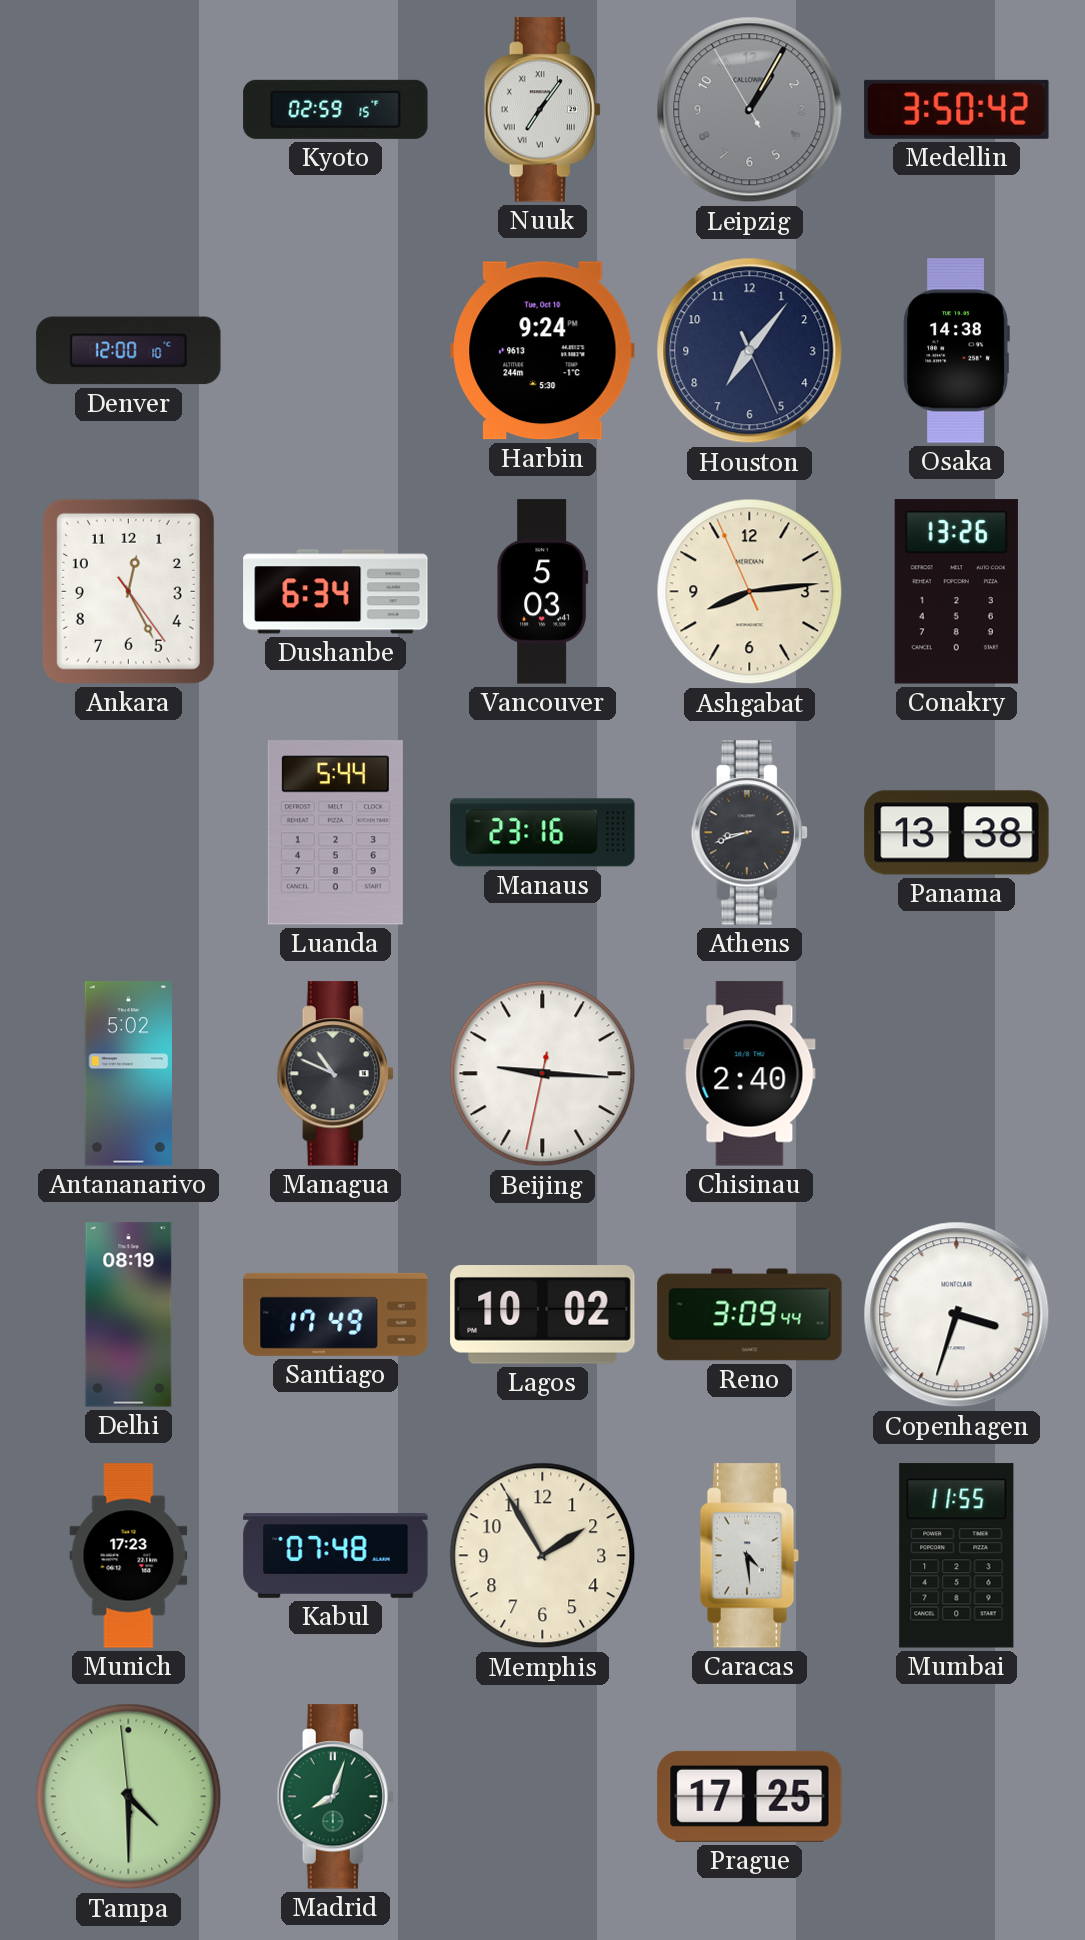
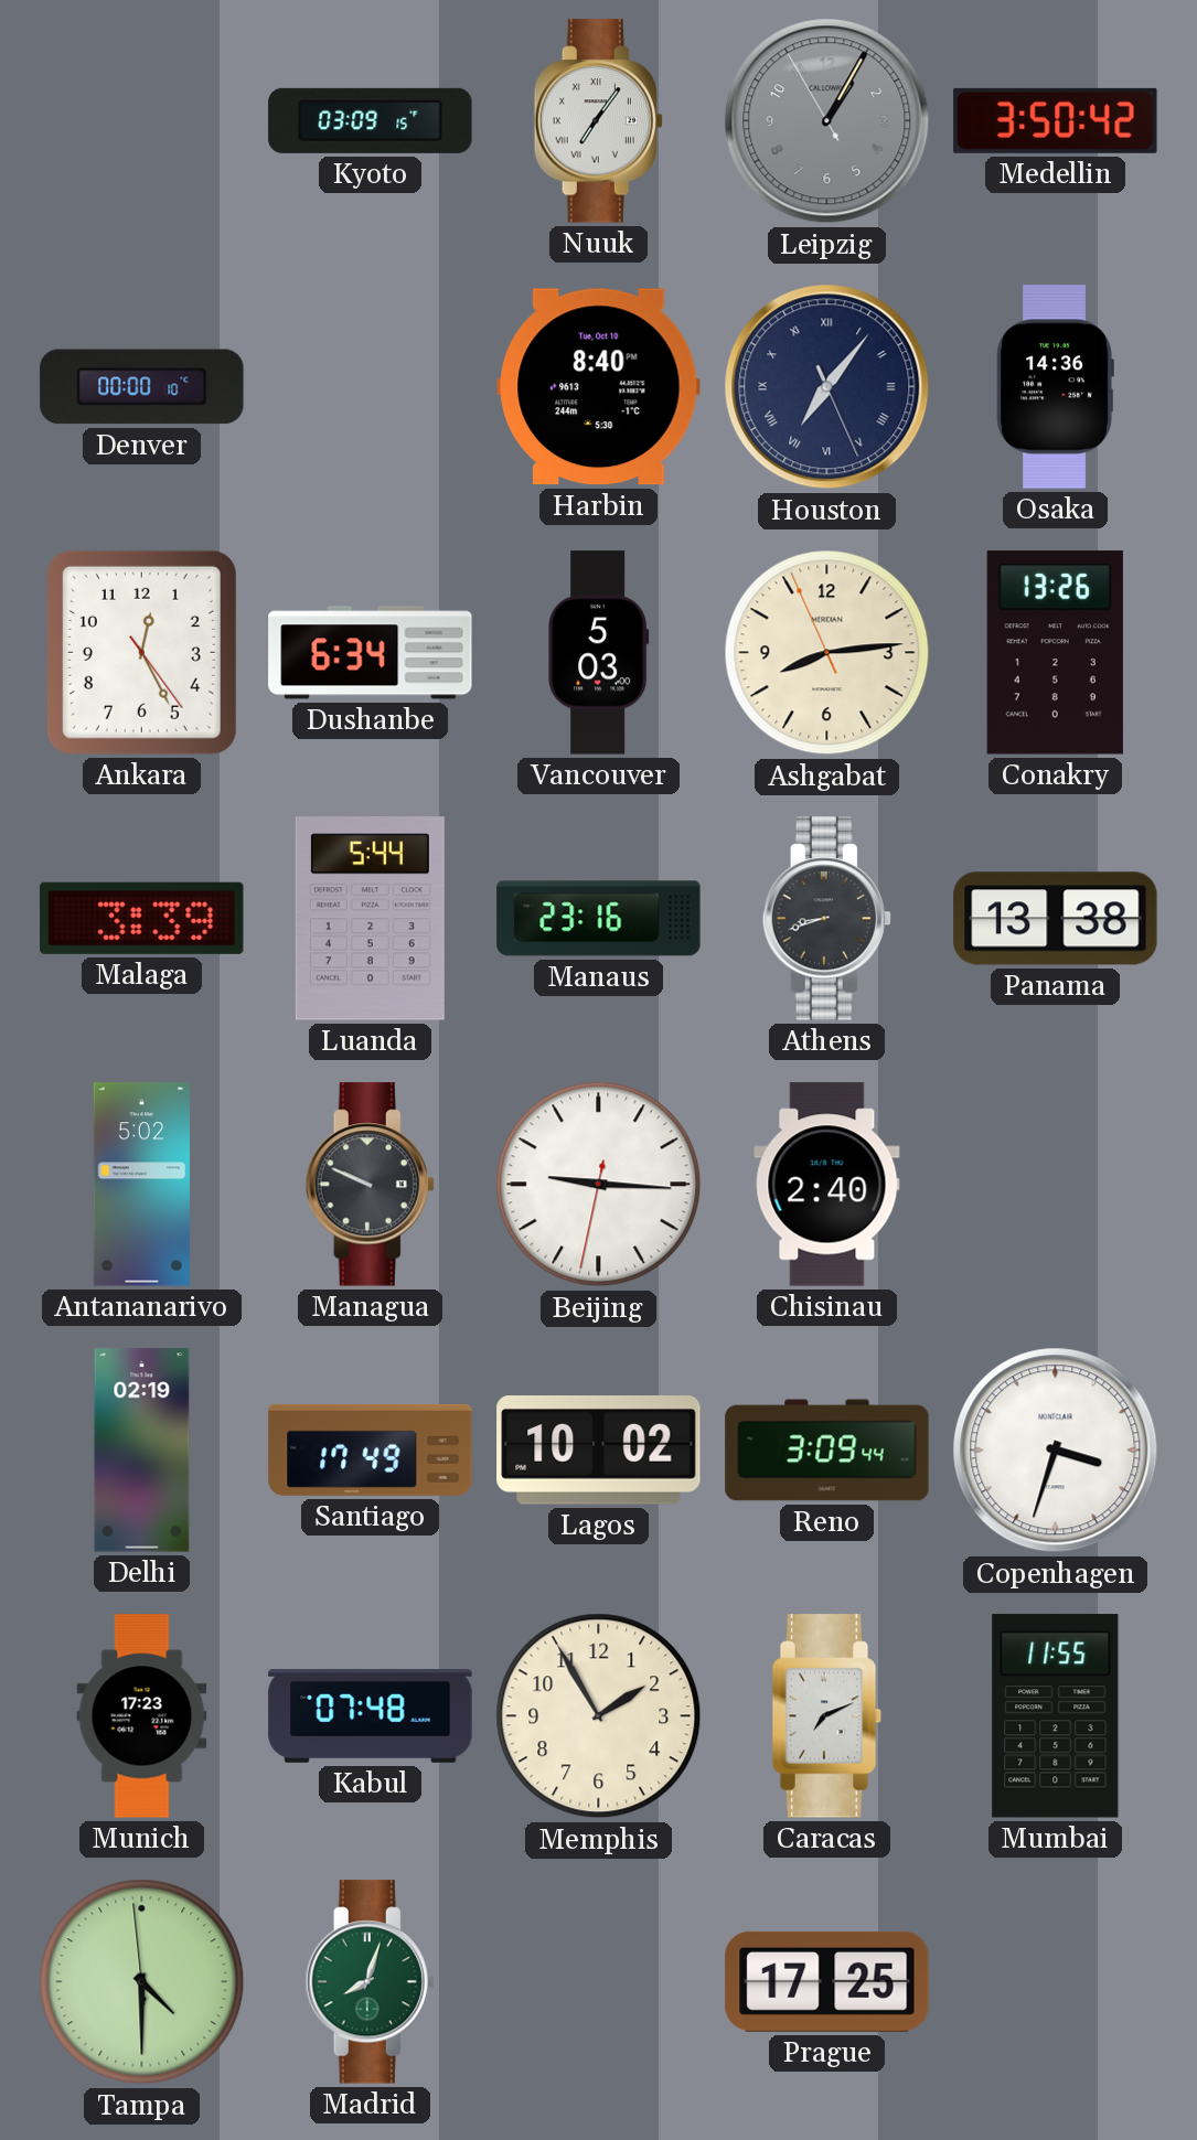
Kyoto: 02:59 -> 03:09
Denver: 12:00 -> 00:00
Harbin: 9:24 -> 8:40
Houston numerals: Arabic -> Roman
Osaka: 14:38 -> 14:36
Vancouver: 5:03:41 -> 5:03:00
Malaga: none -> 3:39
Managua: 10:49 -> 9:49
Delhi: 08:19 -> 02:19
Caracas: 4:29 -> 7:11
